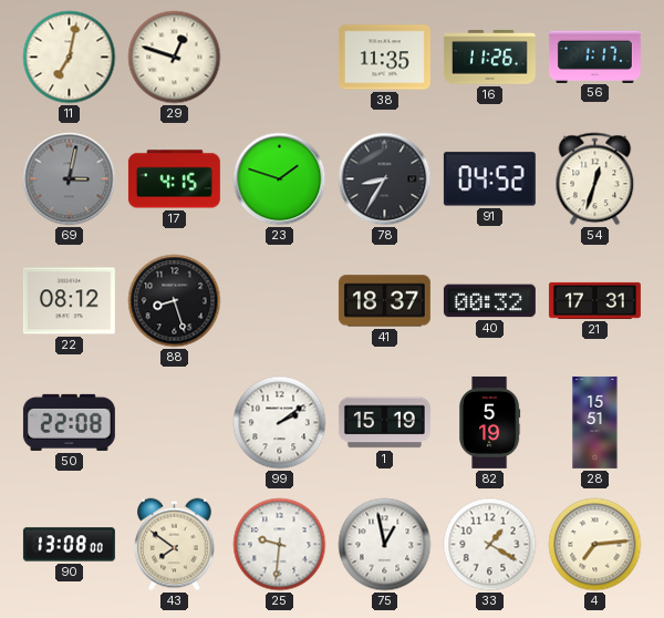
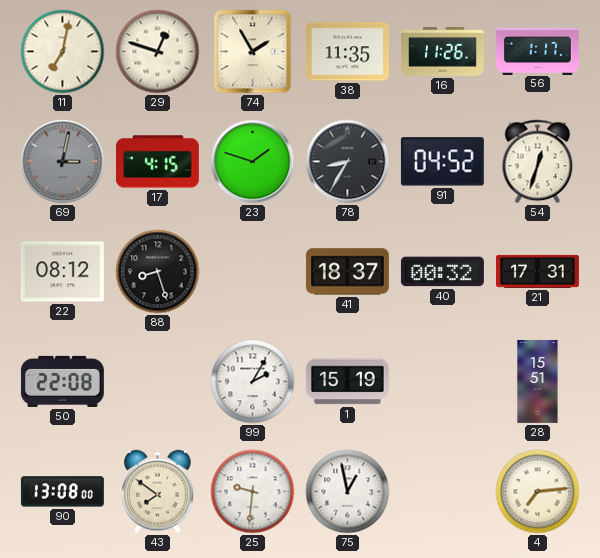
74: none -> 1:55
99: 2:09 -> 2:05
82: 5:19 -> none
33: 1:20 -> none
